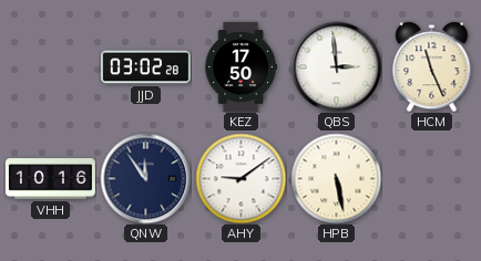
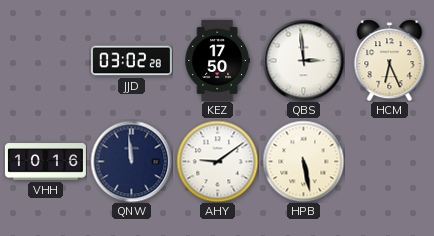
HCM: 11:26 -> 6:26
QNW: 11:54 -> 11:59
